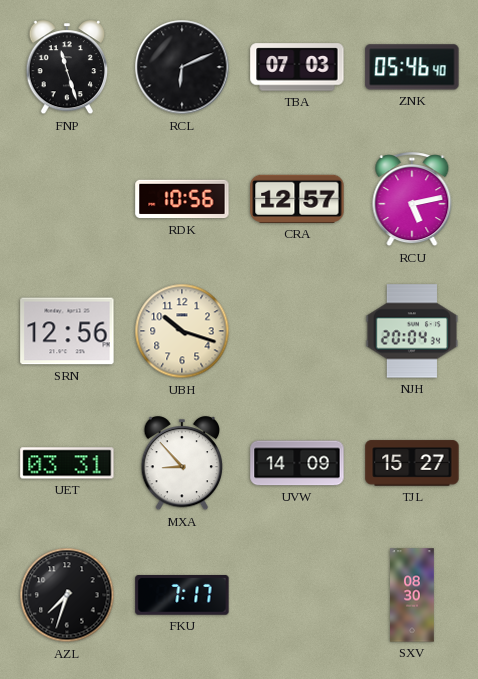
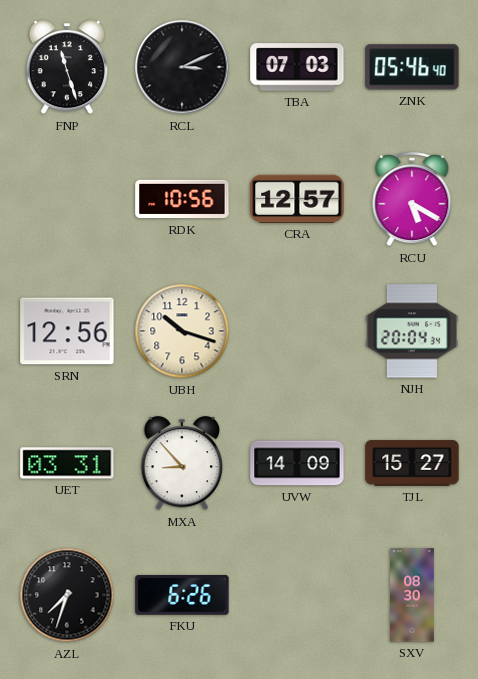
RCL: 6:11 -> 3:11
RCU: 5:13 -> 5:20
FKU: 7:17 -> 6:26
